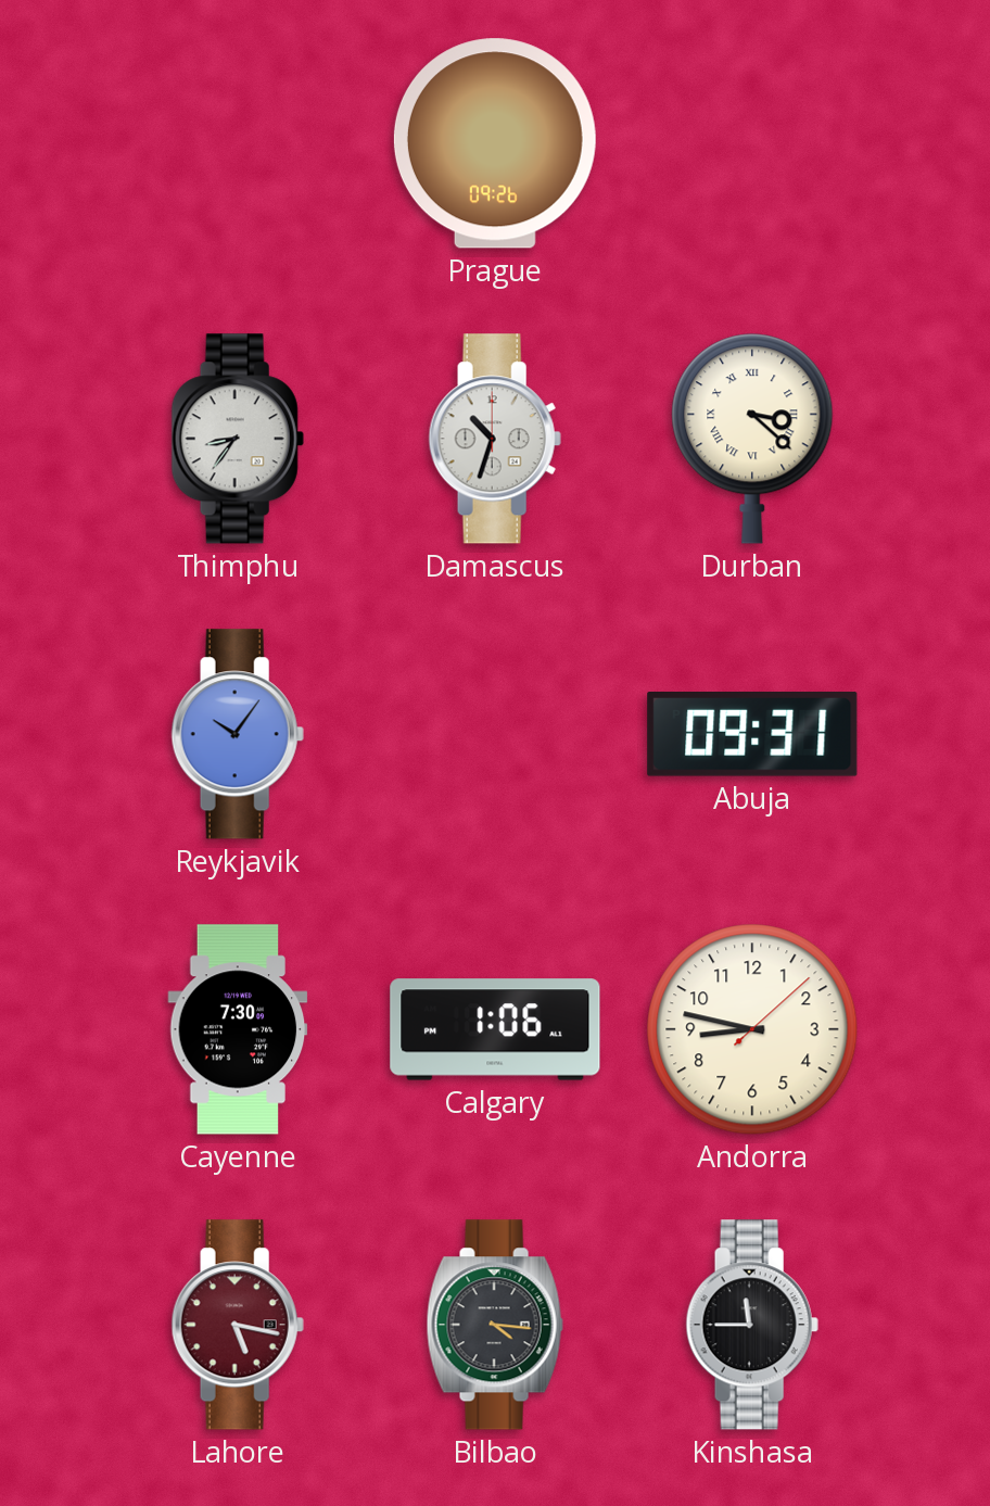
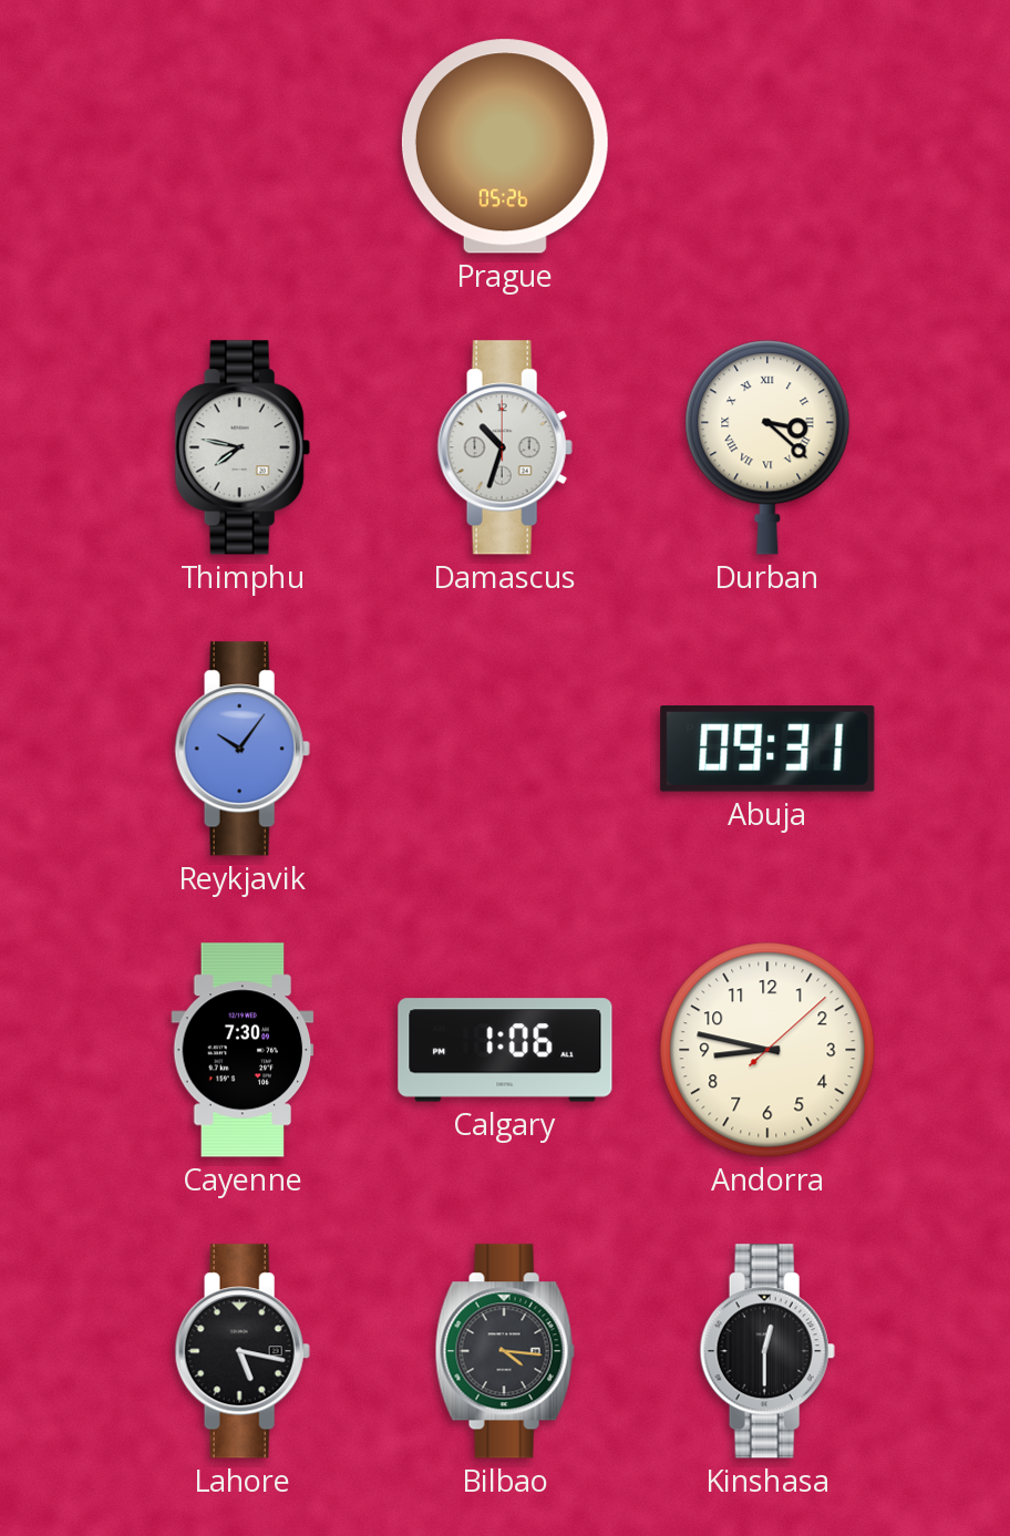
Prague: 09:26 -> 05:26
Thimphu: 8:36 -> 7:47
Lahore dial: burgundy -> black
Kinshasa: 11:45 -> 12:30
